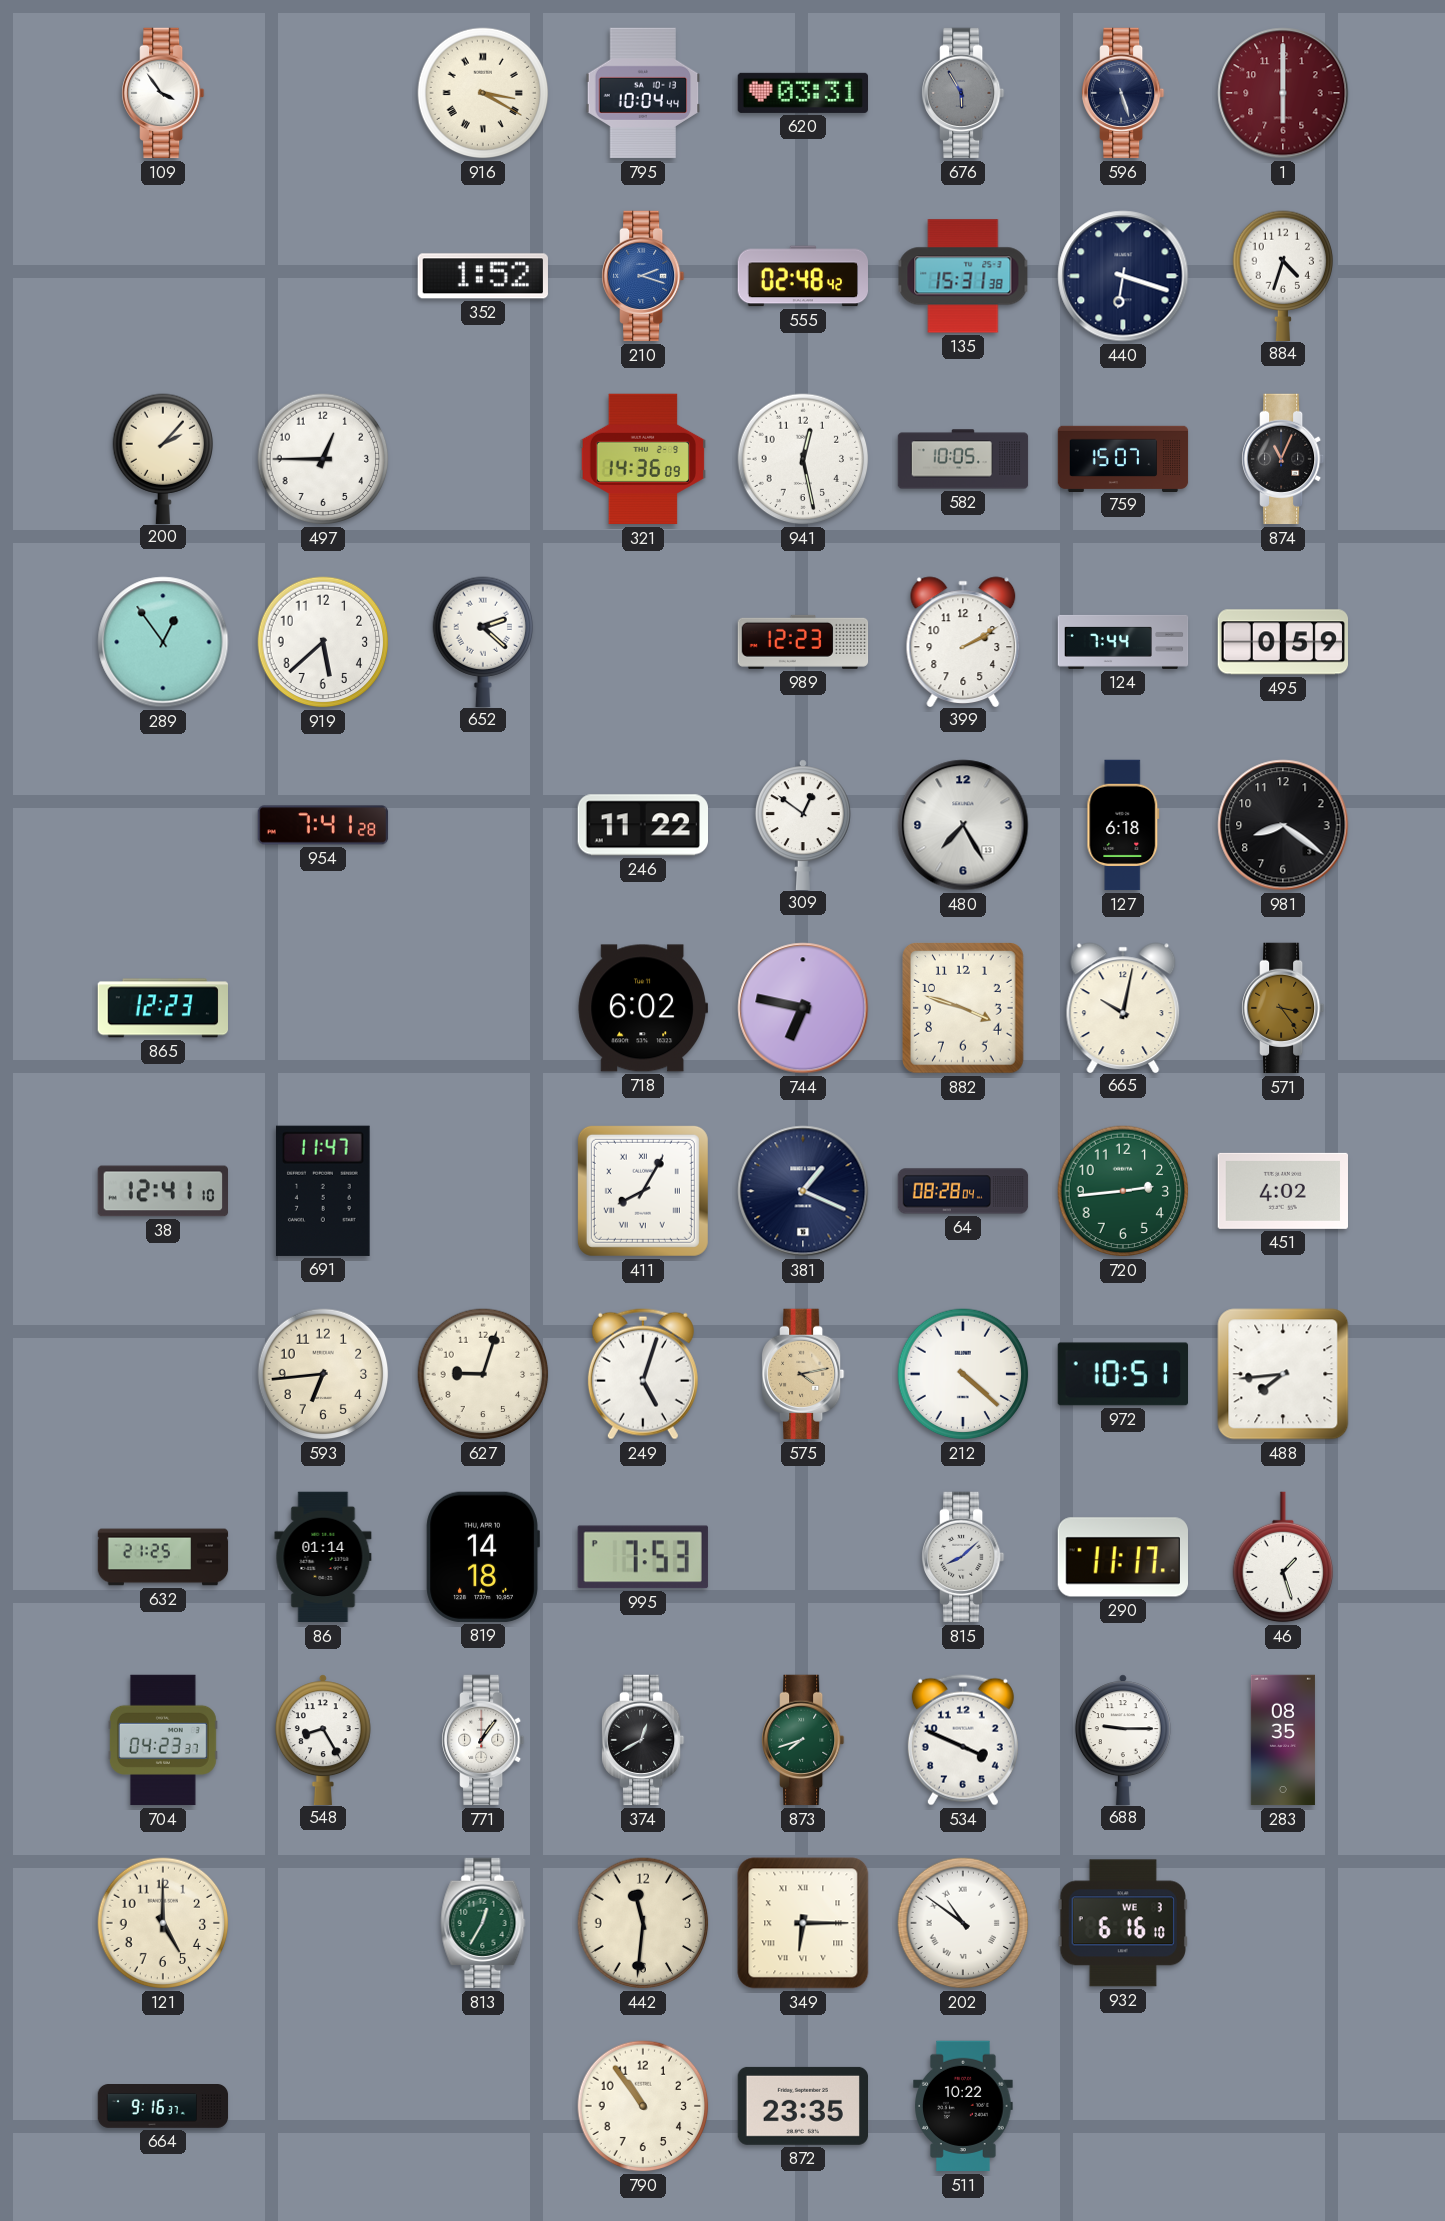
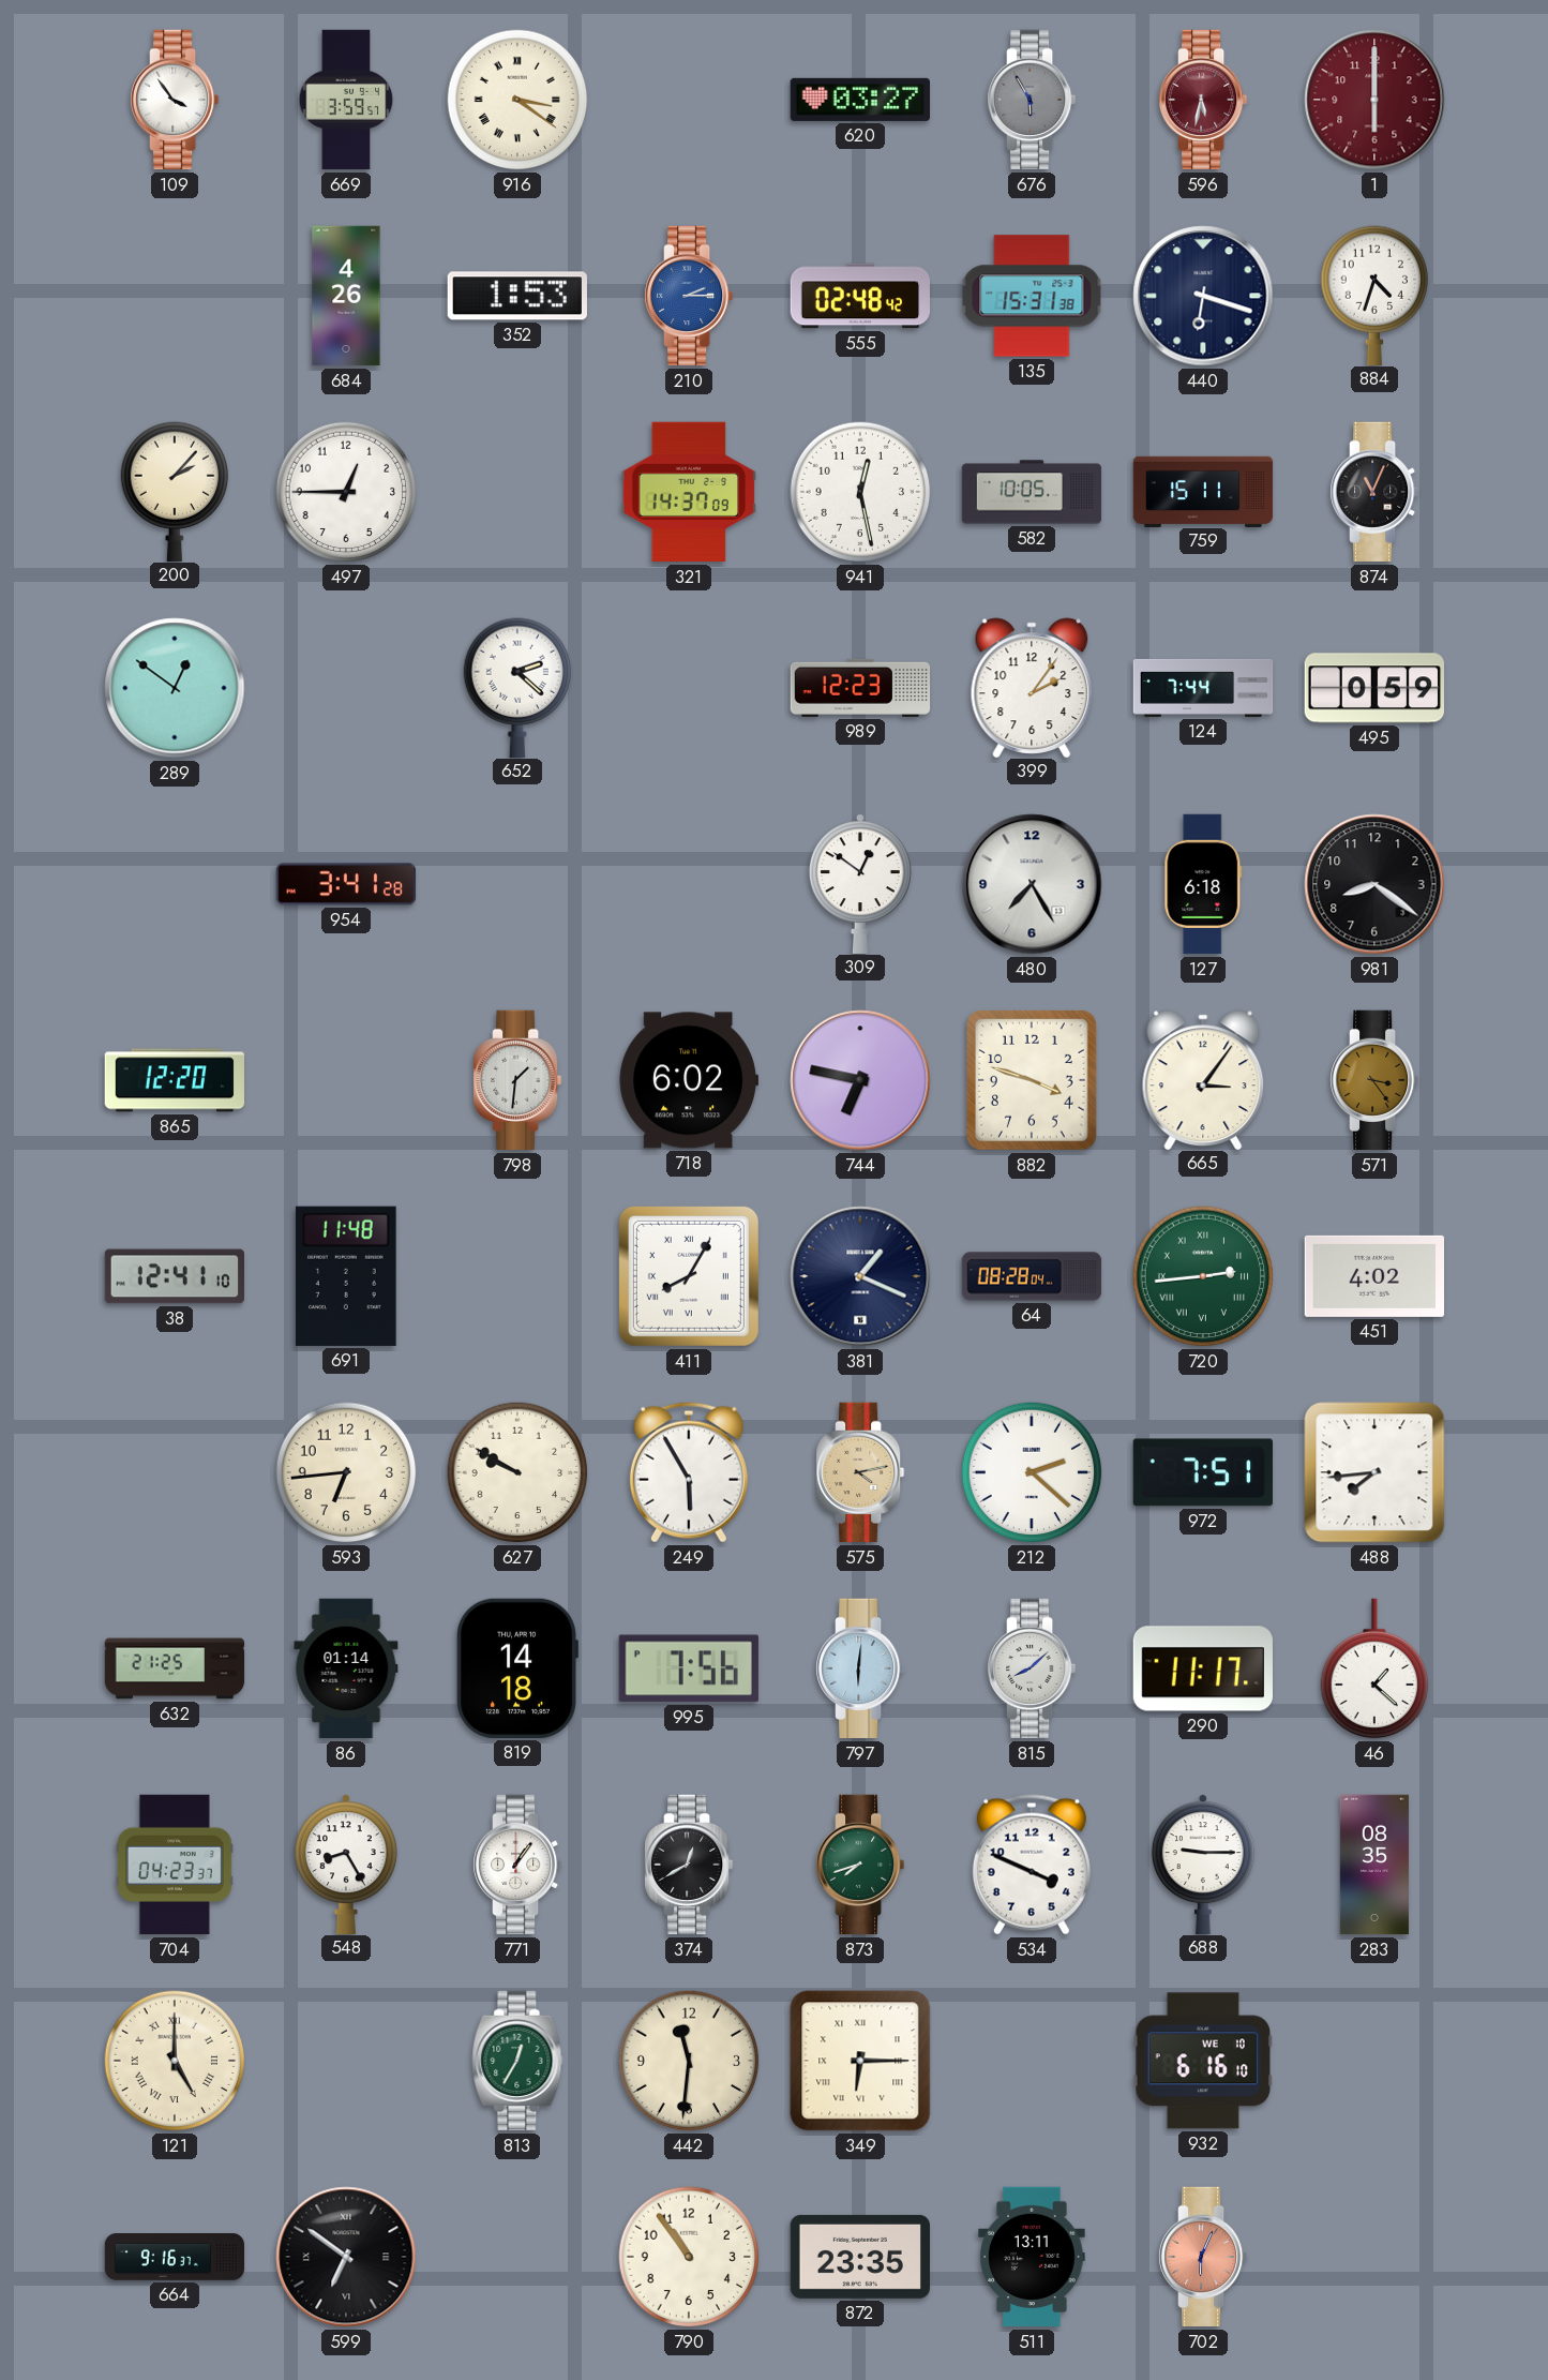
669: none -> 3:59
916: 3:20 -> 3:21
795: 10:04 -> none
620: 03:31 -> 03:27
596: 5:27 -> 5:32
596 dial: navy -> burgundy
684: none -> 4:26
352: 1:52 -> 1:53
210: 2:18 -> 2:15
321: 14:36 -> 14:37
759: 15:07 -> 15:11
289: 12:54 -> 12:51
919: 5:38 -> none
399: 2:10 -> 2:06
954: 7:41 -> 3:41
246: 11:22 -> none
865: 12:23 -> 12:20
798: none -> 1:31
665: 10:02 -> 3:06
691: 11:47 -> 11:48
720 numerals: Arabic -> Roman
627: 9:03 -> 9:50
249: 5:03 -> 5:55
212: 4:22 -> 2:22
972: 10:51 -> 7:51
995: 7:53 -> 7:56
797: none -> 6:01
46: 1:27 -> 1:22
121 numerals: Arabic -> Roman
202: 10:51 -> none
932 date: WE 3 -> WE 10
599: none -> 6:51
511: 10:22 -> 13:11
702: none -> 6:04
